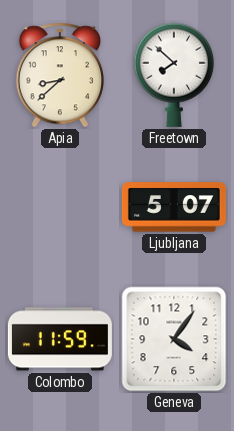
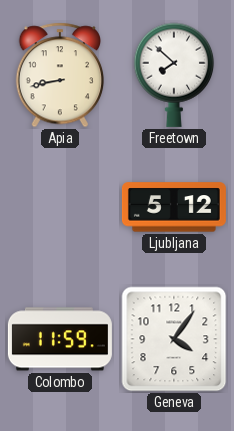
Apia: 8:38 -> 8:43
Ljubljana: 5:07 -> 5:12
